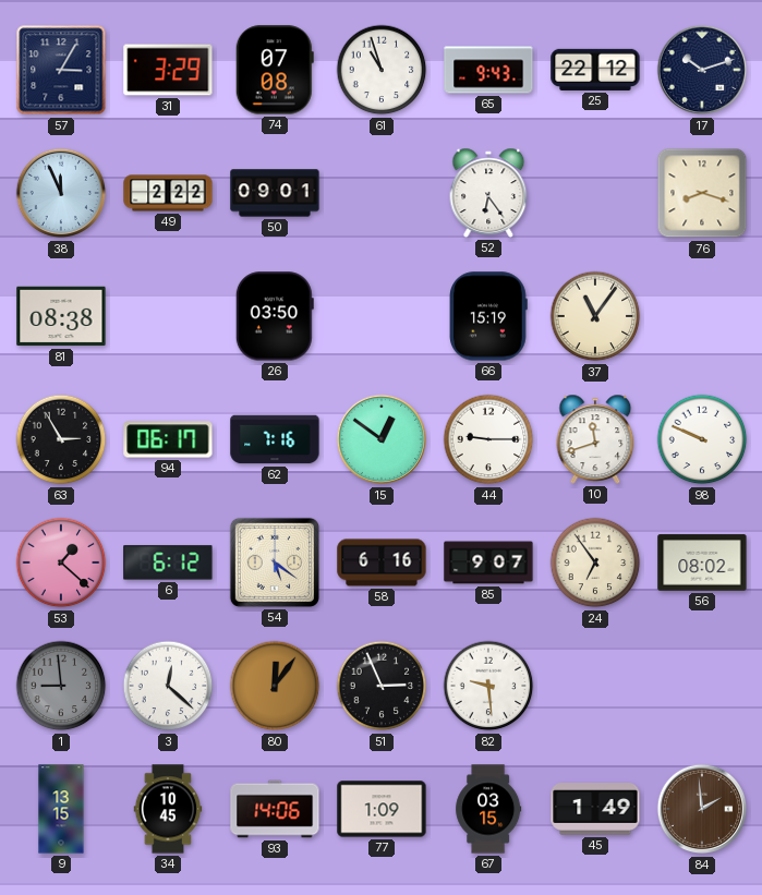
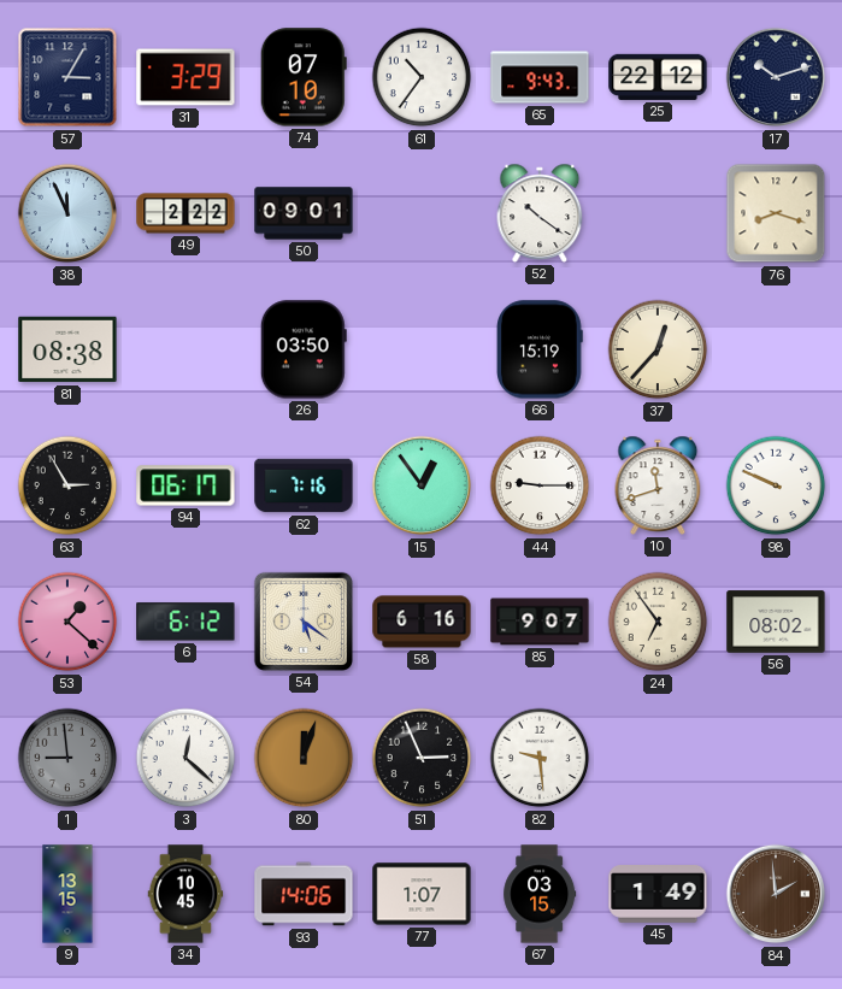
74: 07:08 -> 07:10
61: 10:57 -> 10:36
52: 6:24 -> 10:21
37: 11:06 -> 12:37
15: 12:51 -> 12:54
80: 12:06 -> 12:03
77: 1:09 -> 1:07
